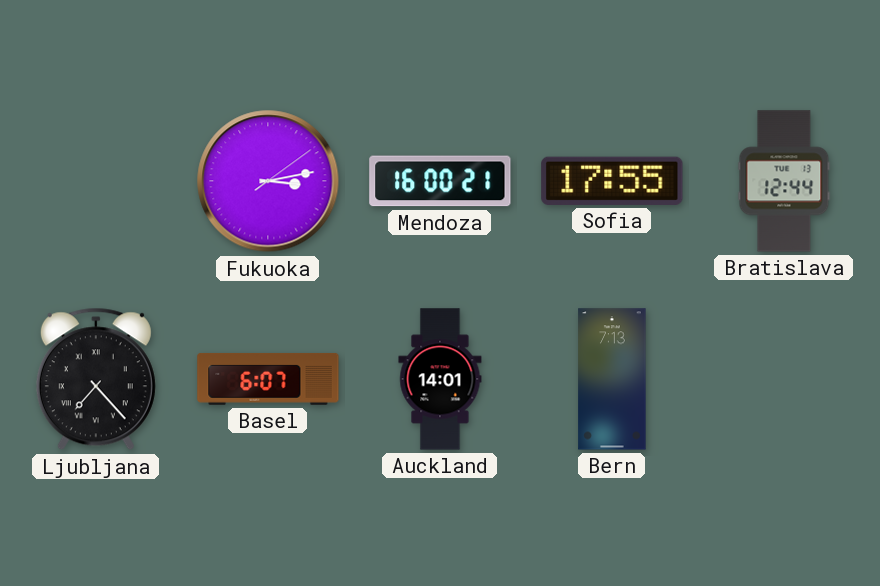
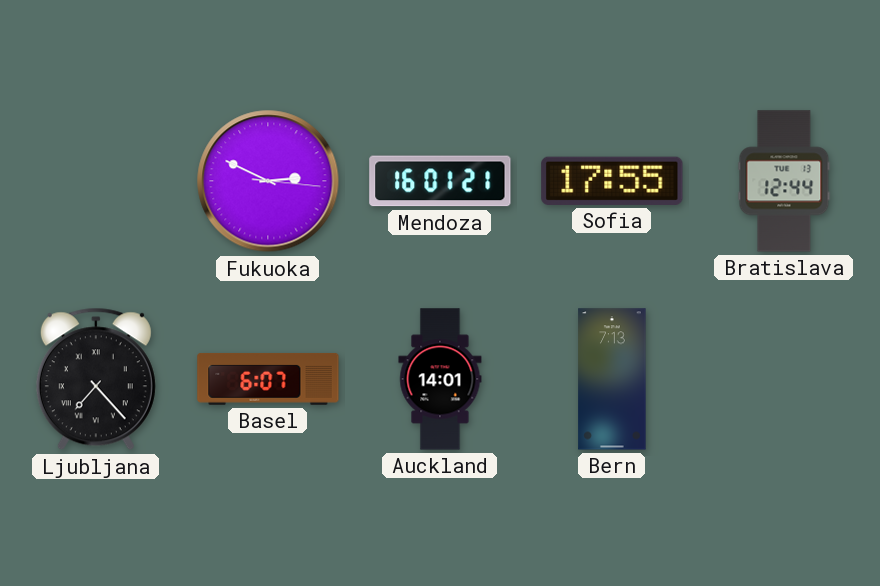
Fukuoka: 3:13 -> 2:49
Mendoza: 16:00 -> 16:01
